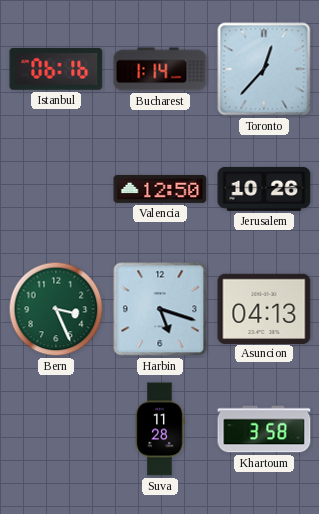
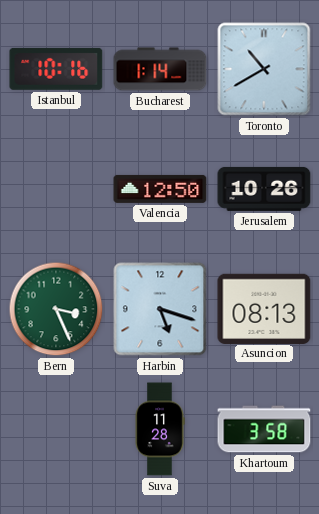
Istanbul: 06:16 -> 10:16
Toronto: 12:37 -> 10:40
Asuncion: 04:13 -> 08:13
